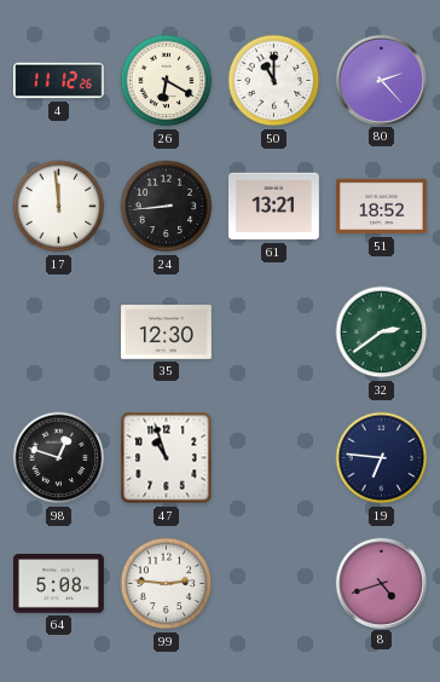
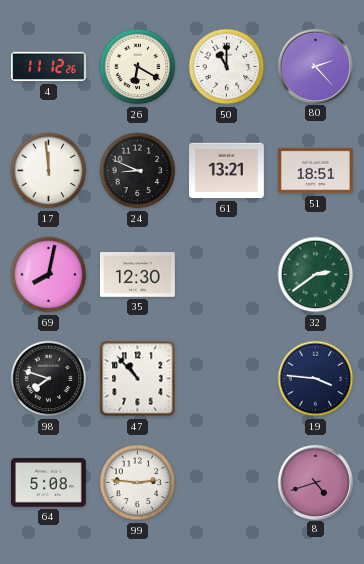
24: 8:44 -> 8:49
51: 18:52 -> 18:51
69: none -> 8:02
98: 12:48 -> 7:48
47: 10:57 -> 10:53
19: 6:46 -> 3:46
